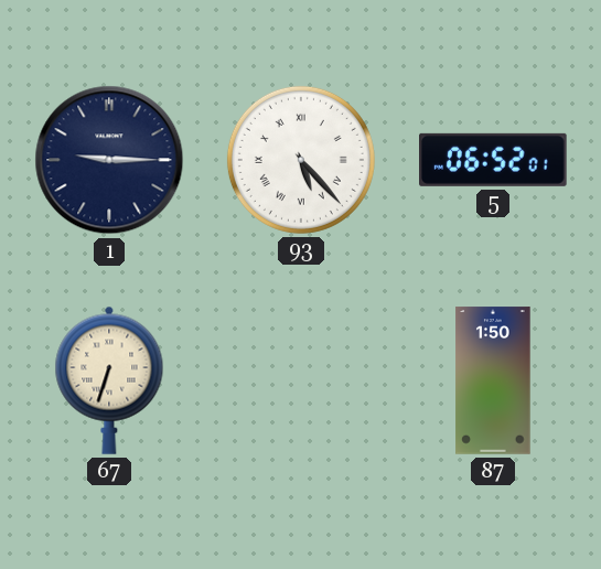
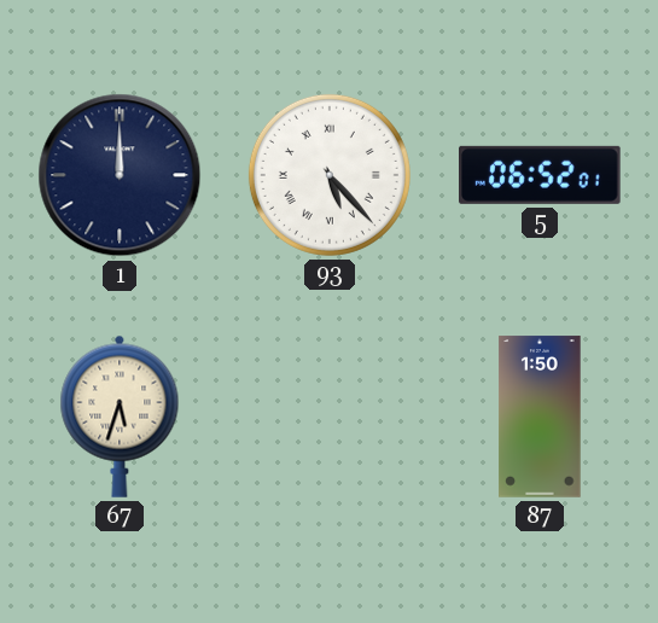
1: 9:15 -> 12:00
67: 6:33 -> 5:33
